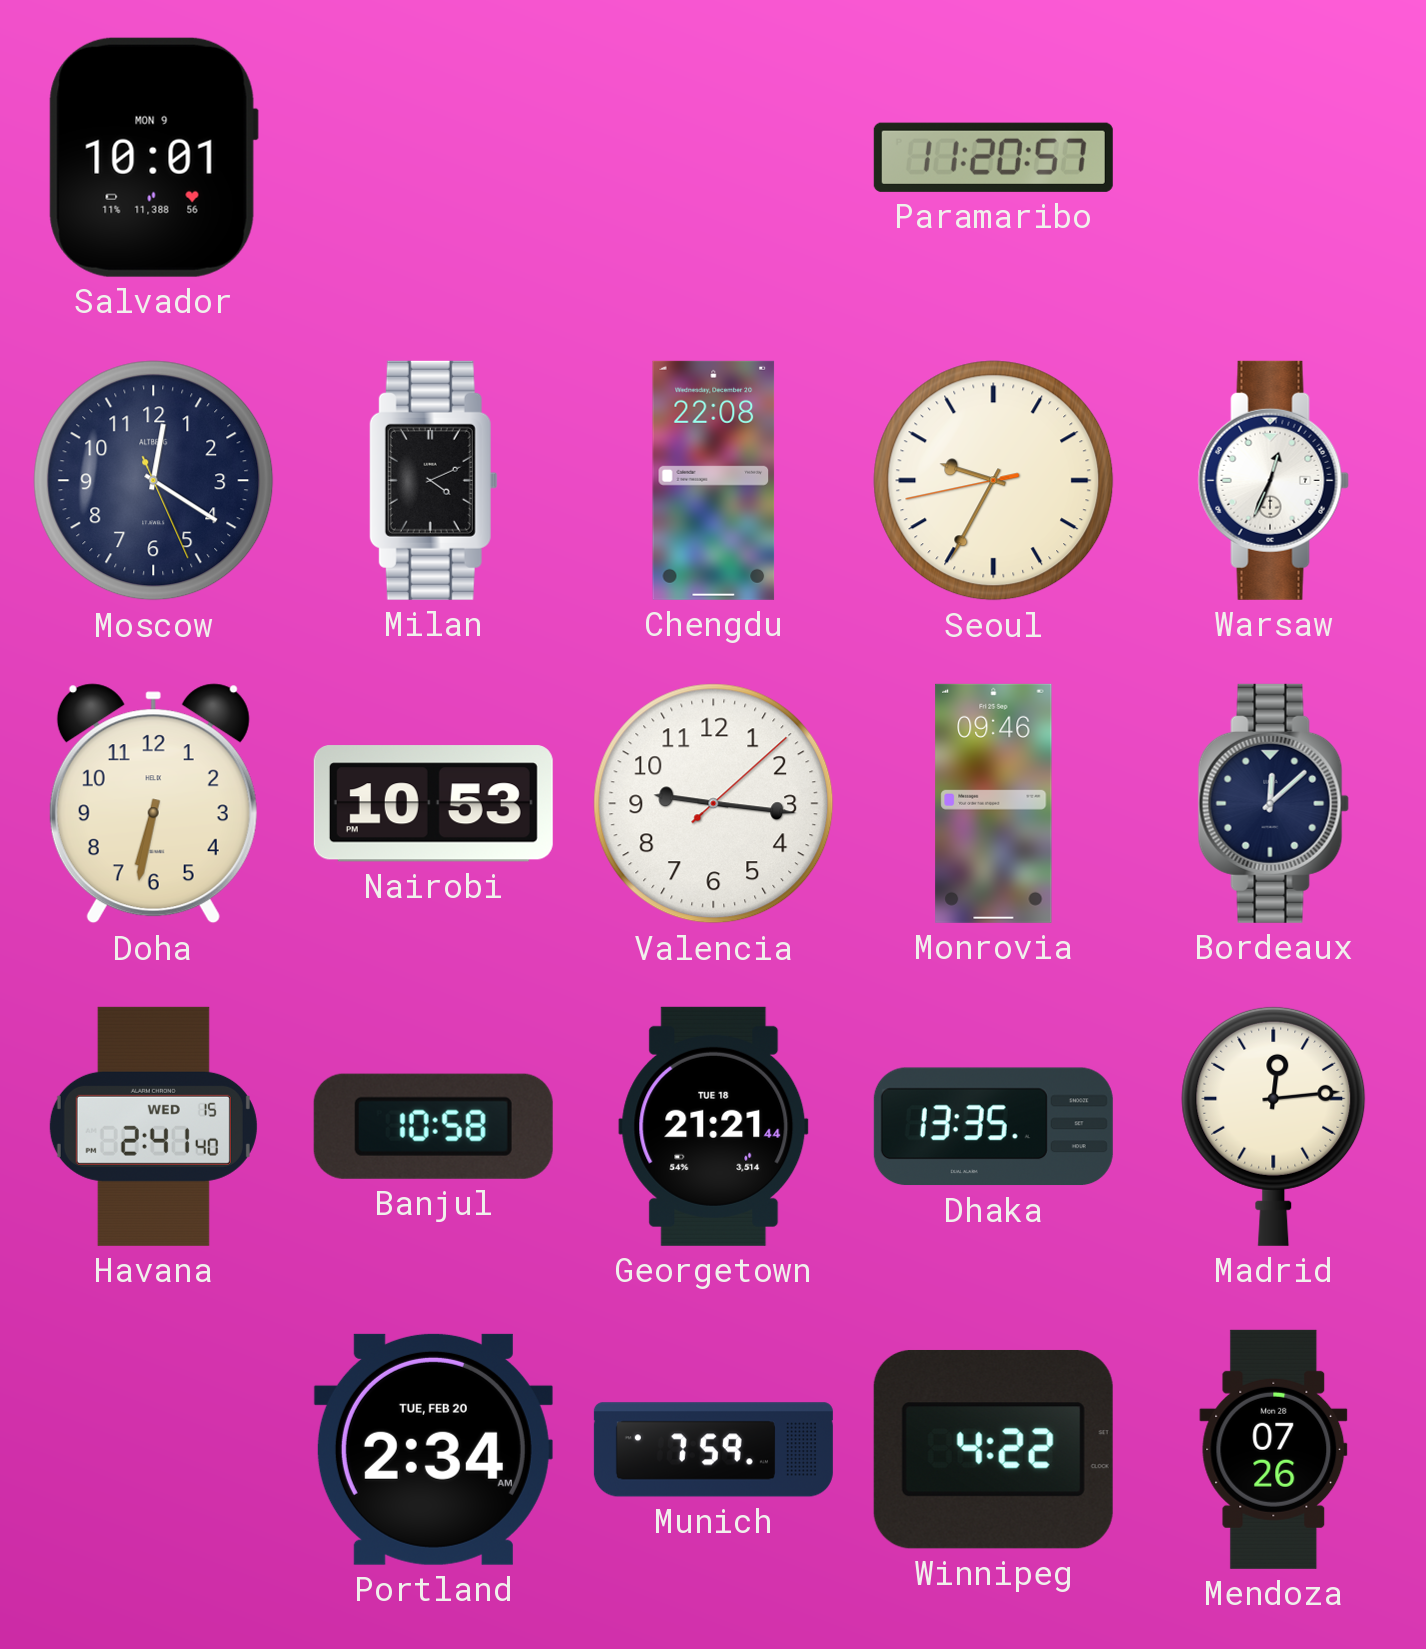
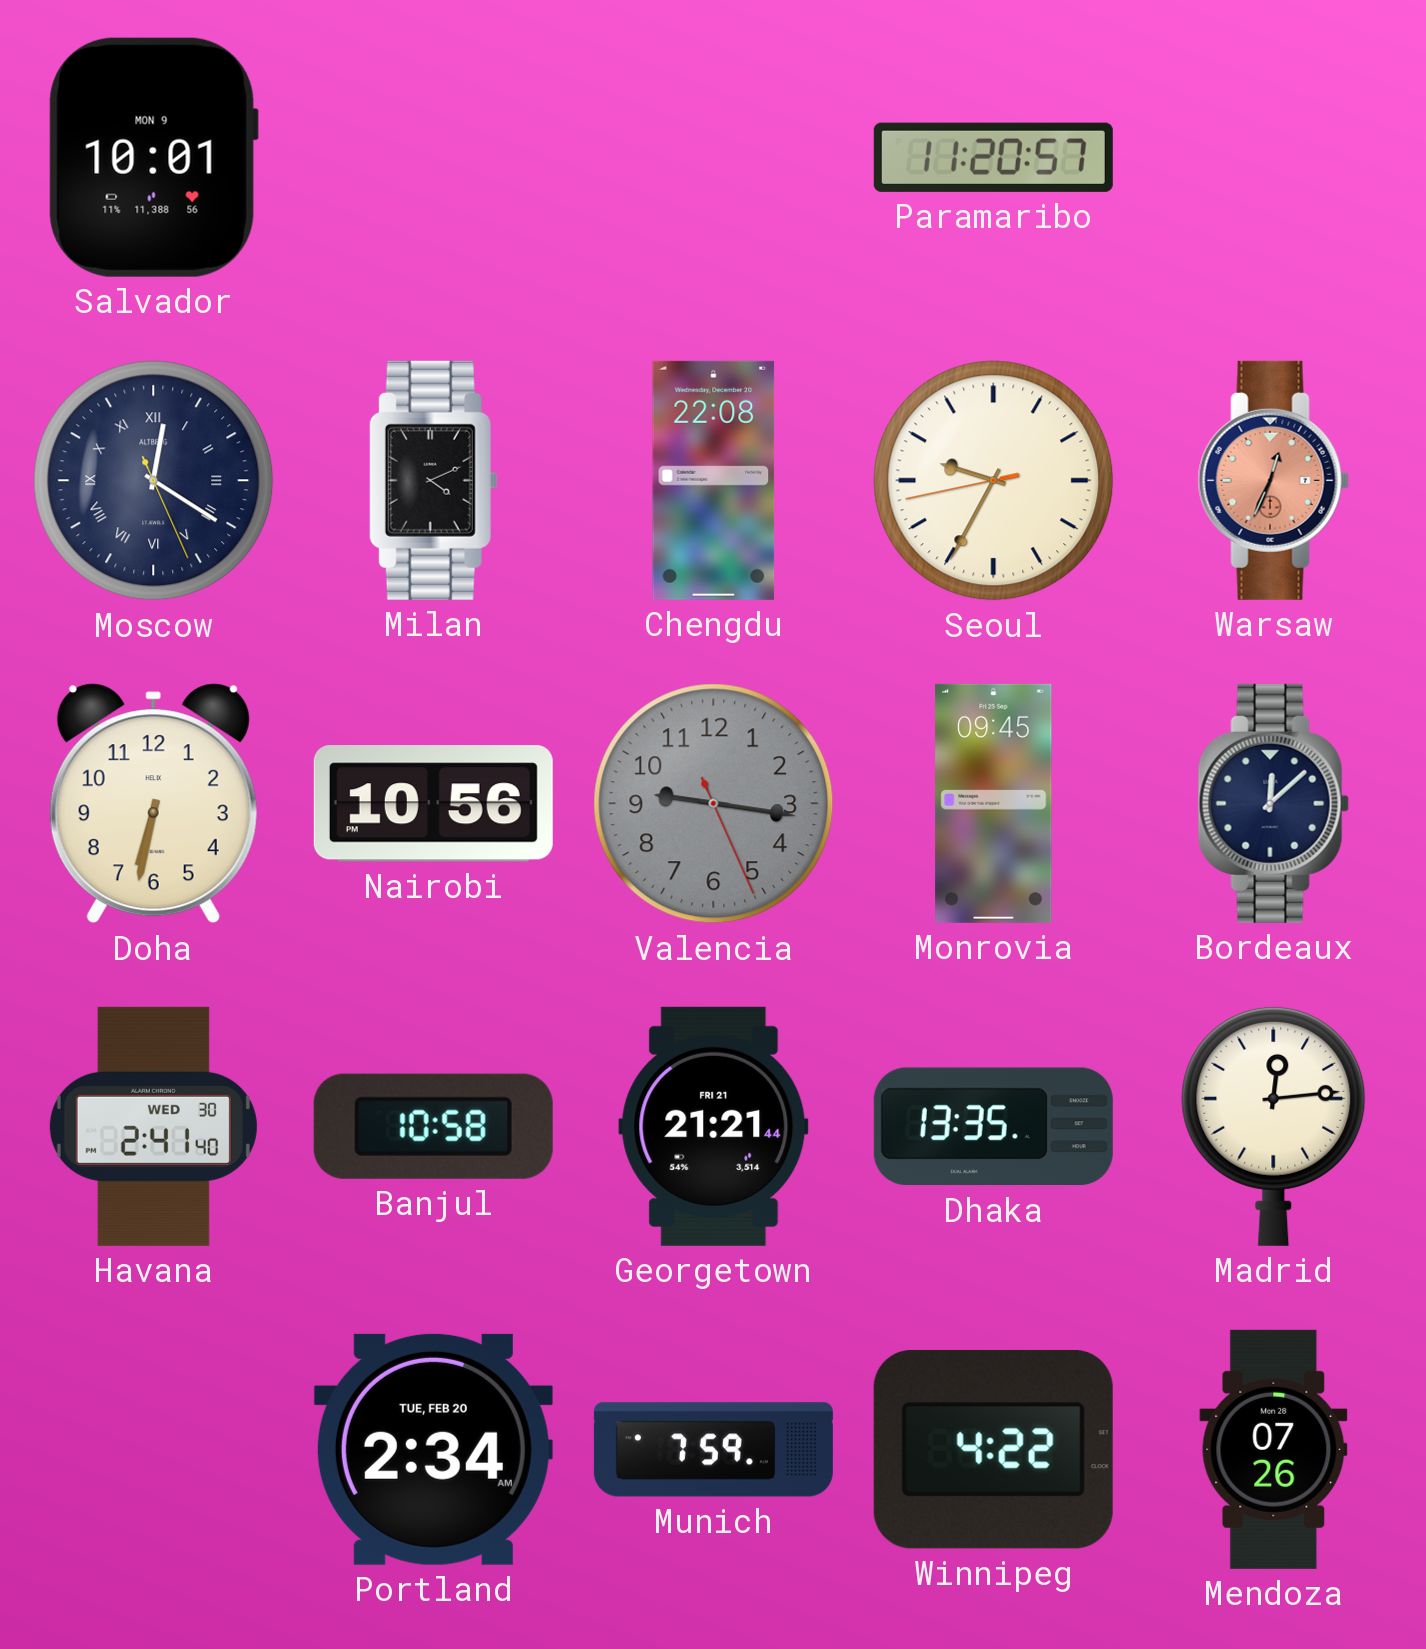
Moscow numerals: Arabic -> Roman
Warsaw dial: white -> salmon
Nairobi: 10:53 -> 10:56
Valencia: 9:16:08 -> 9:16:26
Valencia dial: white -> grey
Monrovia: 09:46 -> 09:45
Havana date: WED 15 -> WED 30
Georgetown date: TUE 18 -> FRI 21
